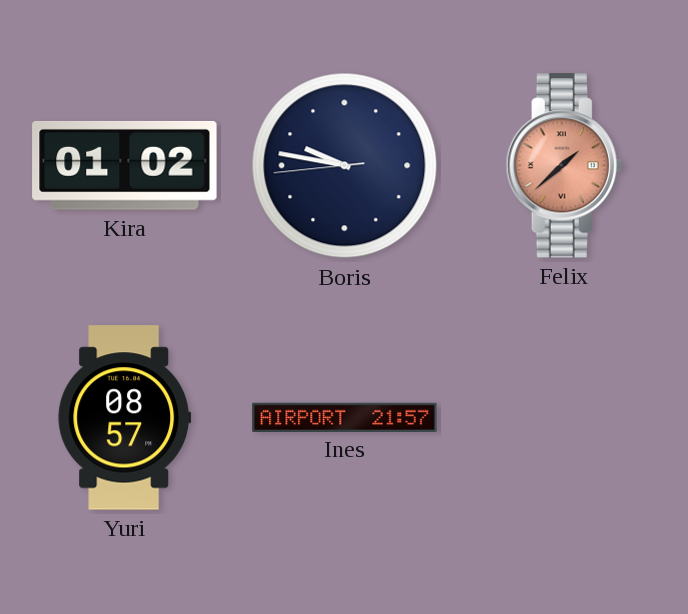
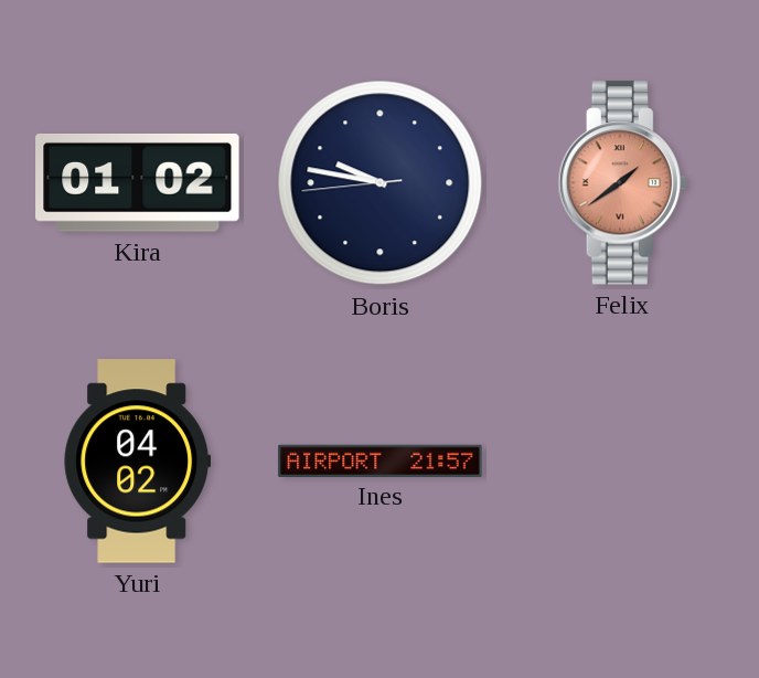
Felix: 1:38 -> 1:39
Yuri: 08:57 -> 04:02
